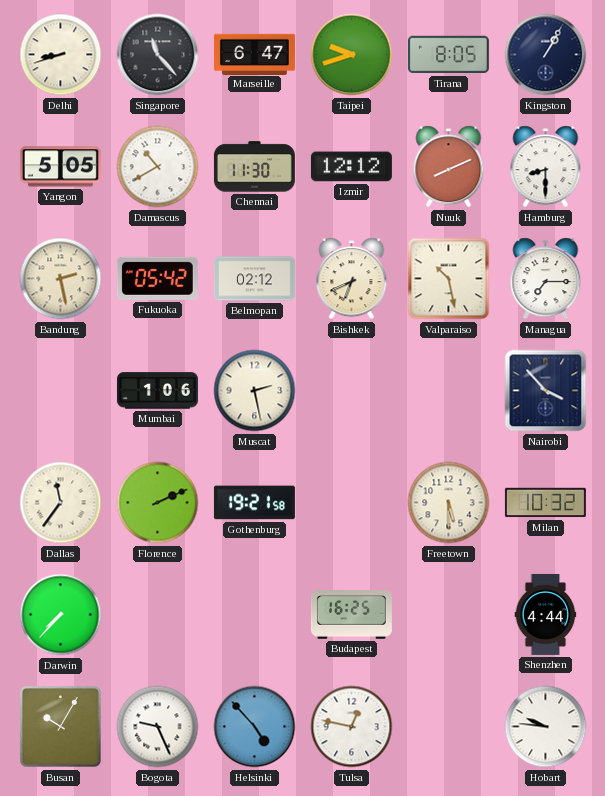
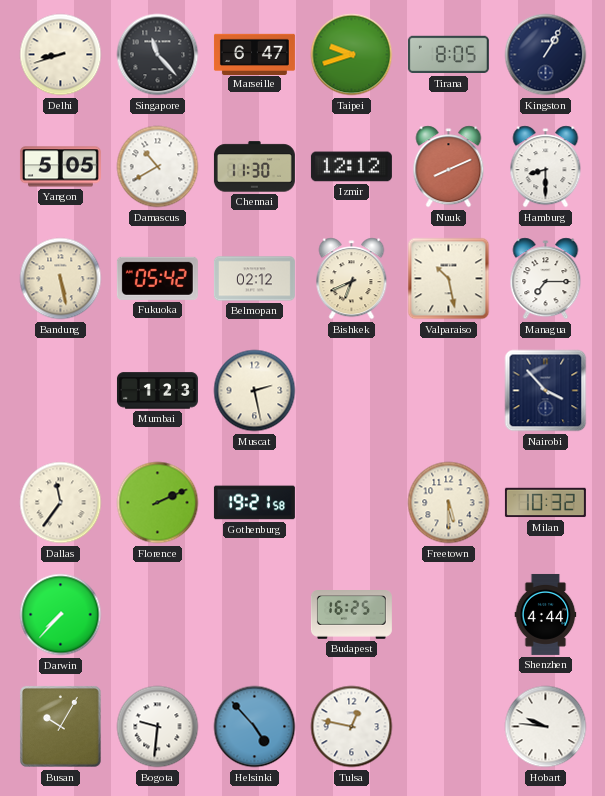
Bandung: 2:28 -> 5:28
Mumbai: 1:06 -> 1:23
Bogota: 9:26 -> 9:31
